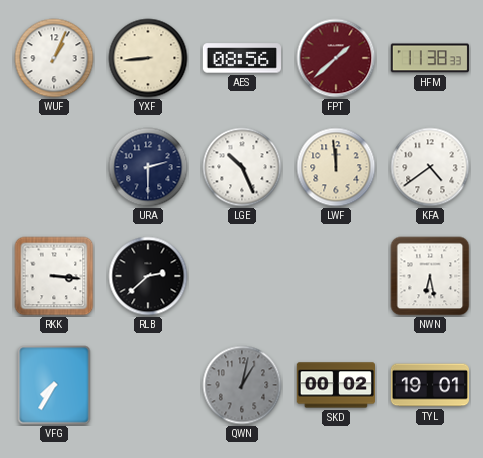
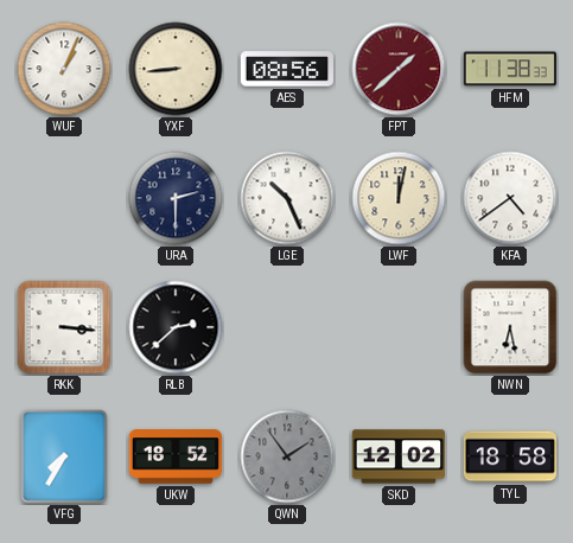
LWF: 11:59 -> 12:02
UKW: none -> 18:52
QWN: 1:02 -> 1:54
SKD: 00:02 -> 12:02
TYL: 19:01 -> 18:58
